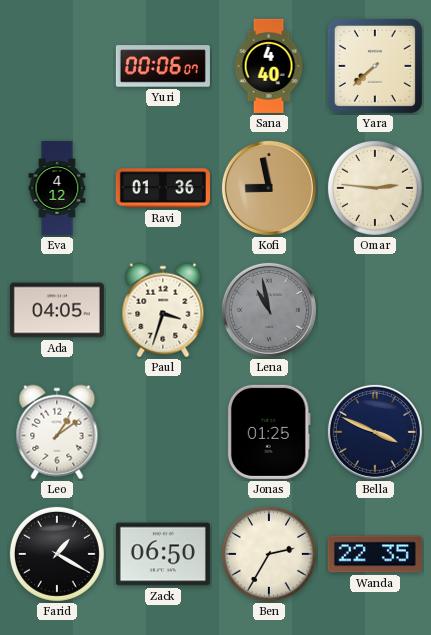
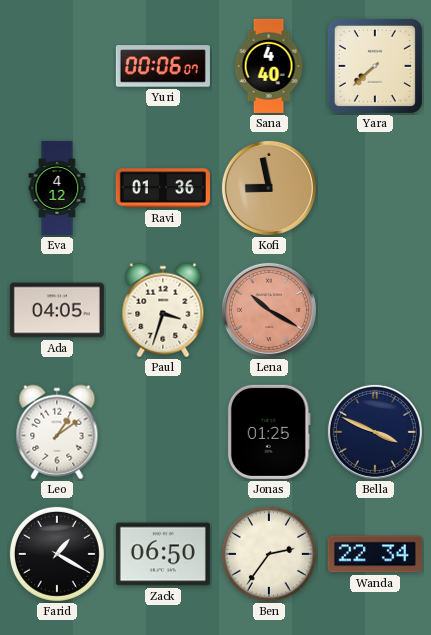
Omar: 2:46 -> none
Lena: 10:58 -> 10:20
Lena dial: grey -> salmon
Ben: 2:35 -> 2:36
Wanda: 22:35 -> 22:34
